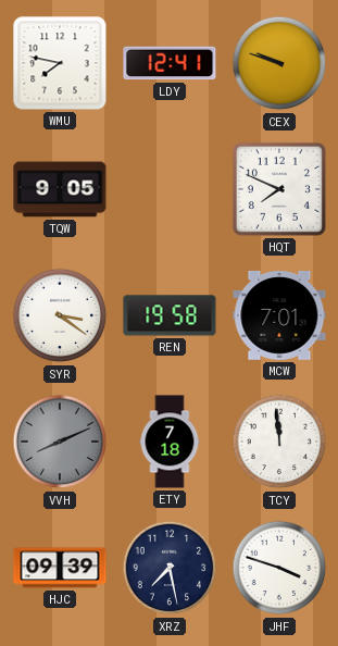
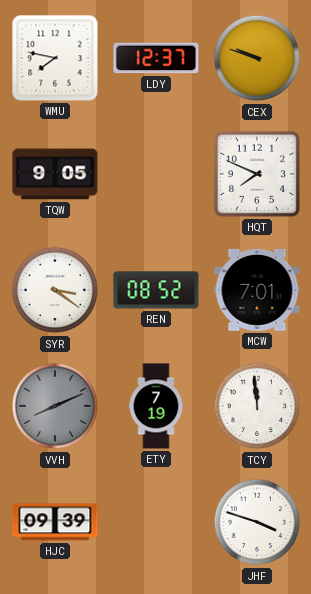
LDY: 12:41 -> 12:37
REN: 19:58 -> 08:52
ETY: 7:18 -> 7:19
XRZ: 7:28 -> none
